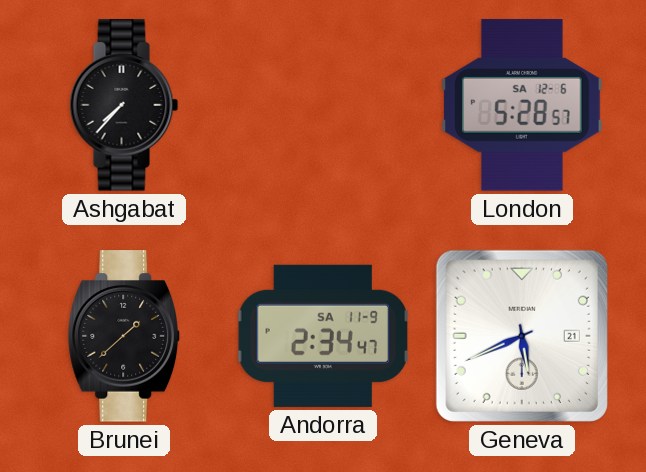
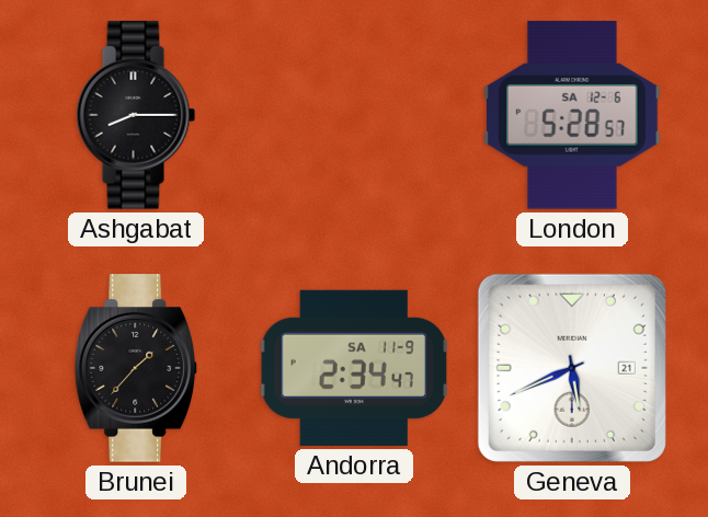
Ashgabat: 7:37 -> 8:15
Brunei: 1:38 -> 1:37
